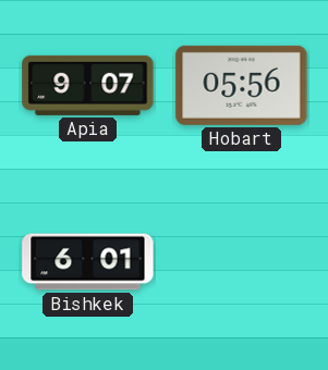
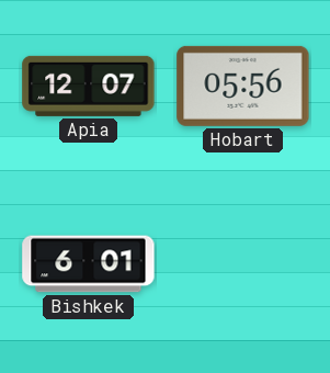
Apia: 9:07 -> 12:07
